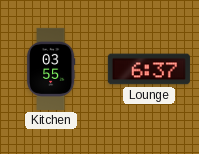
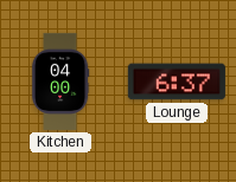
Kitchen: 03:55 -> 04:00
